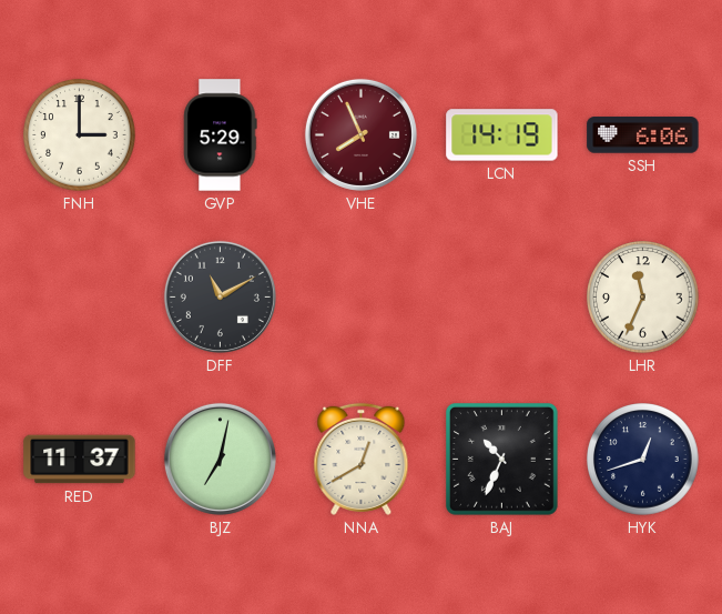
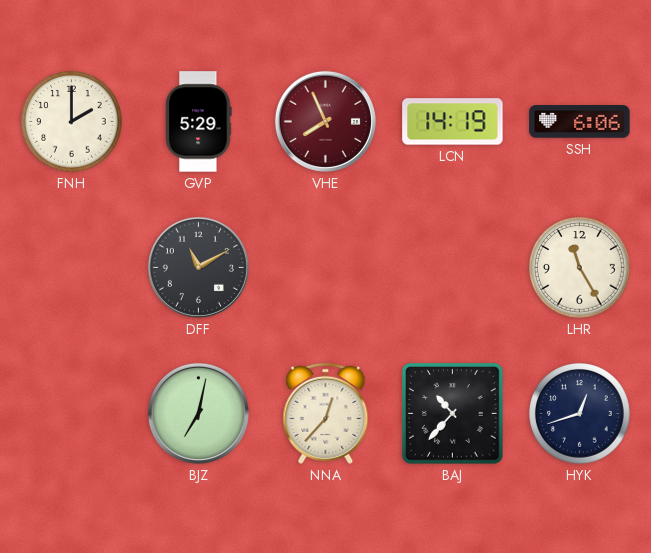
FNH: 3:00 -> 2:00
LHR: 11:34 -> 11:25
RED: 11:37 -> none
NNA: 12:40 -> 12:37
BAJ: 10:34 -> 10:37
